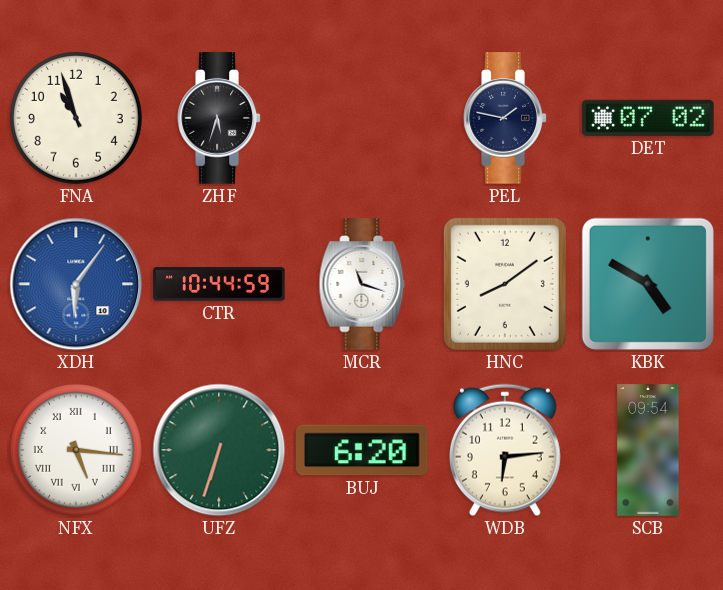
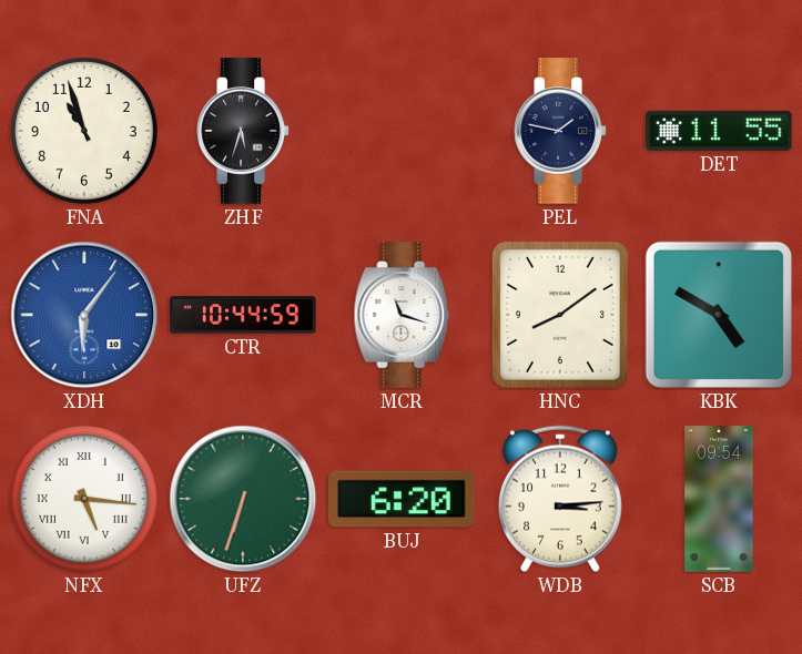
DET: 07:02 -> 11:55
WDB: 6:14 -> 3:14
